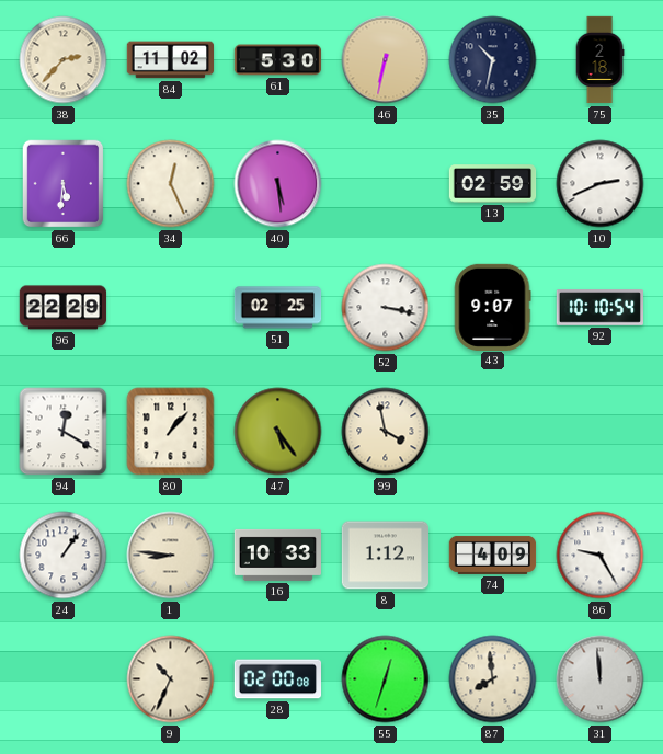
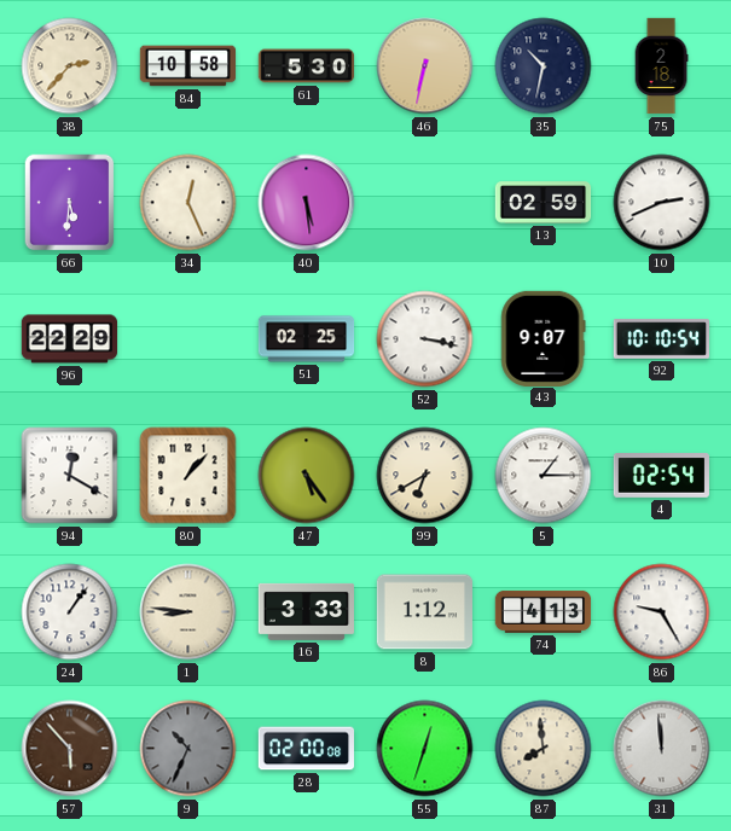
84: 11:02 -> 10:58
99: 3:58 -> 6:40
5: none -> 1:15
4: none -> 02:54
16: 10:33 -> 3:33
74: 4:09 -> 4:13
57: none -> 5:53
9 dial: cream -> grey
